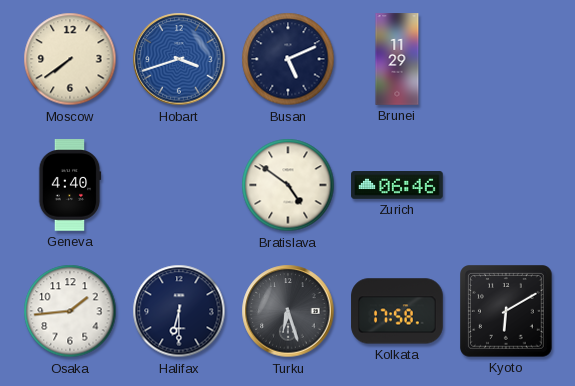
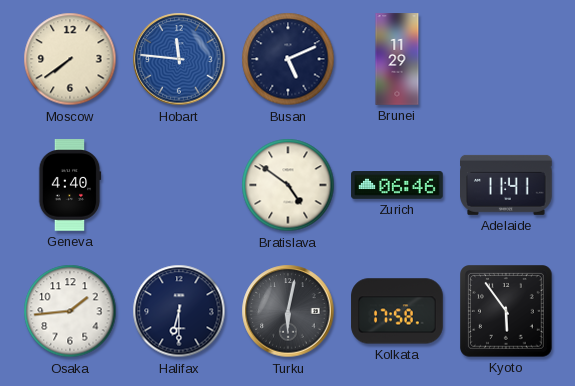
Hobart: 3:42 -> 11:46
Adelaide: none -> 11:41
Turku: 6:27 -> 6:02
Kyoto: 6:10 -> 5:54
